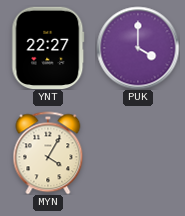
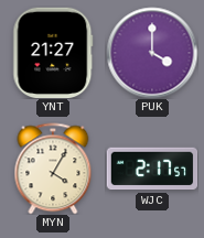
YNT: 22:27 -> 21:27
WJC: none -> 2:17
